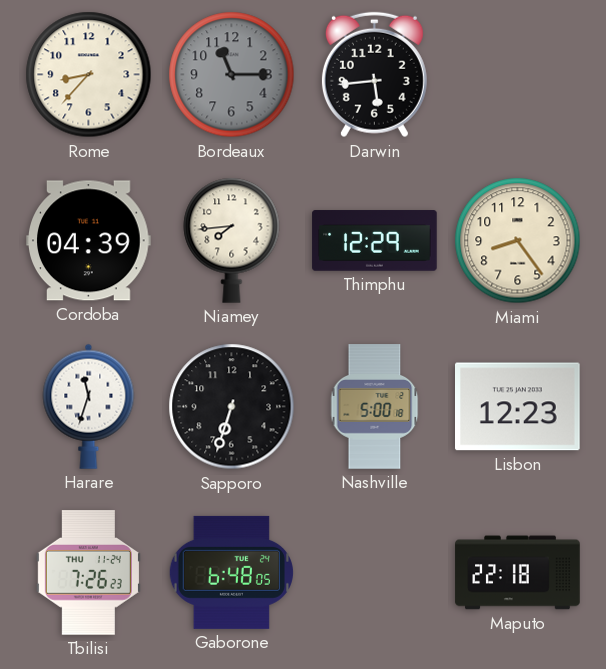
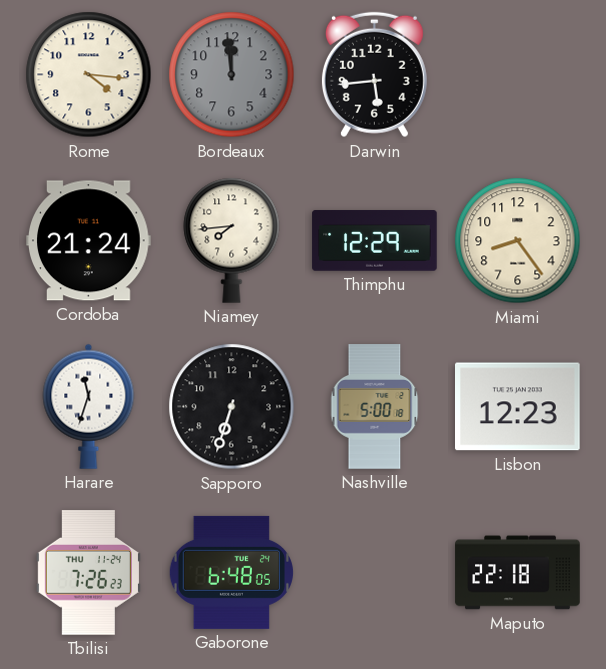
Rome: 8:37 -> 4:16
Bordeaux: 11:15 -> 11:59
Cordoba: 04:39 -> 21:24
